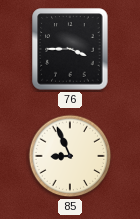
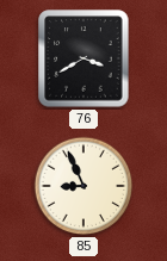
76: 3:45 -> 3:40
